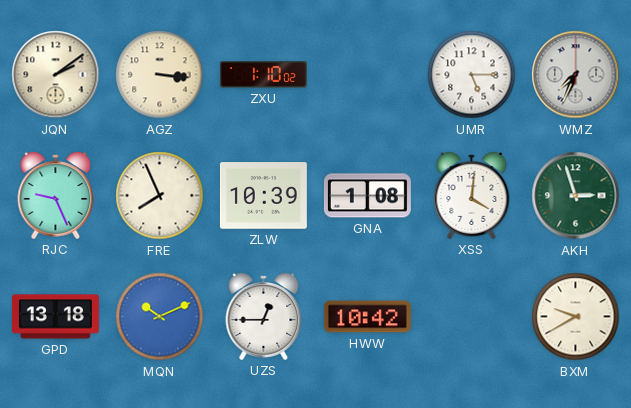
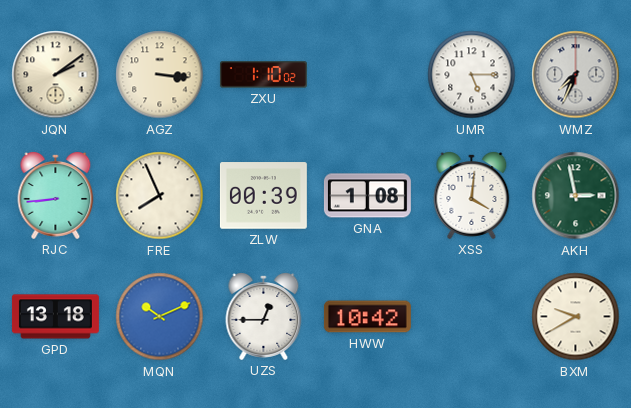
RJC: 9:26 -> 8:44
ZLW: 10:39 -> 00:39
AKH: 2:57 -> 2:58
